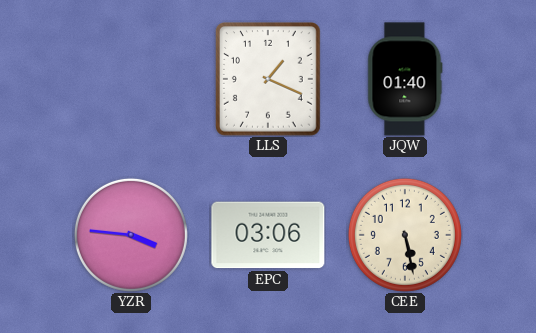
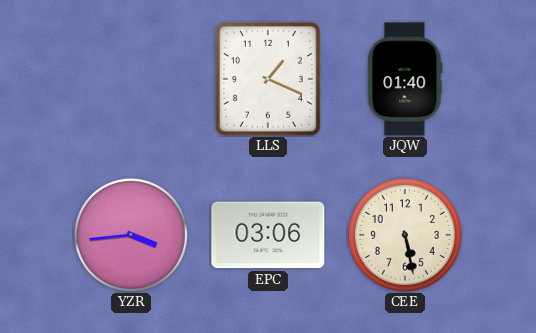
YZR: 3:46 -> 3:44
